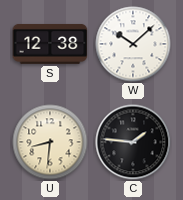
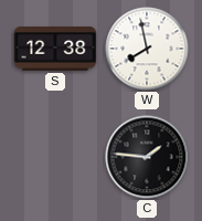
W: 10:08 -> 7:58
U: 8:31 -> none
